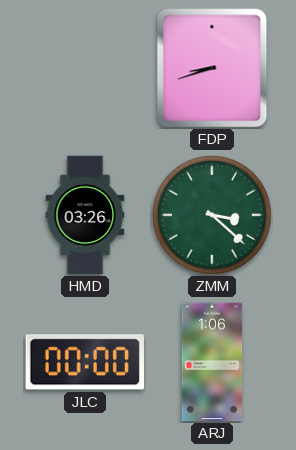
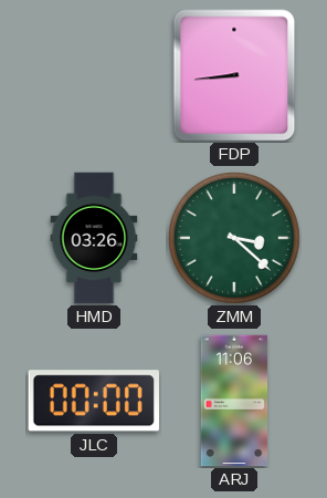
FDP: 8:42 -> 8:44
ARJ: 1:06 -> 11:06
